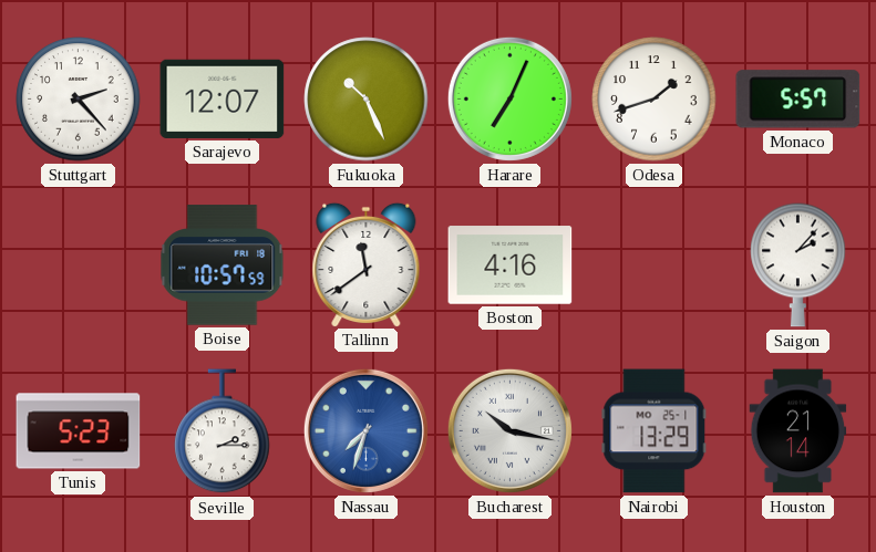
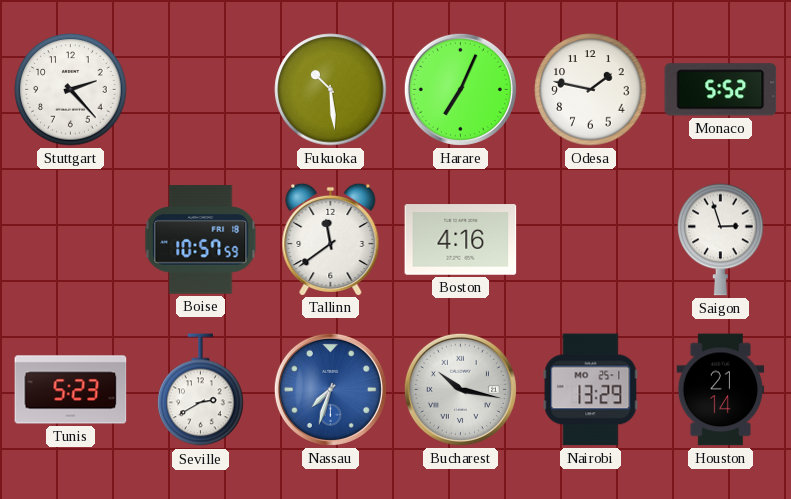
Sarajevo: 12:07 -> none
Fukuoka: 10:26 -> 10:29
Odesa: 1:42 -> 1:47
Monaco: 5:57 -> 5:52
Saigon: 2:07 -> 2:57
Seville: 2:15 -> 2:40
